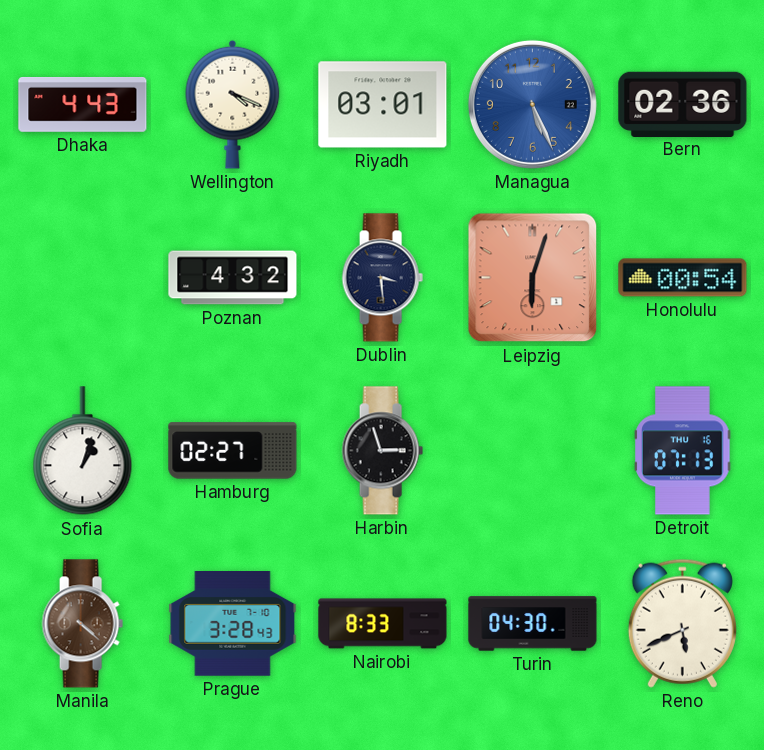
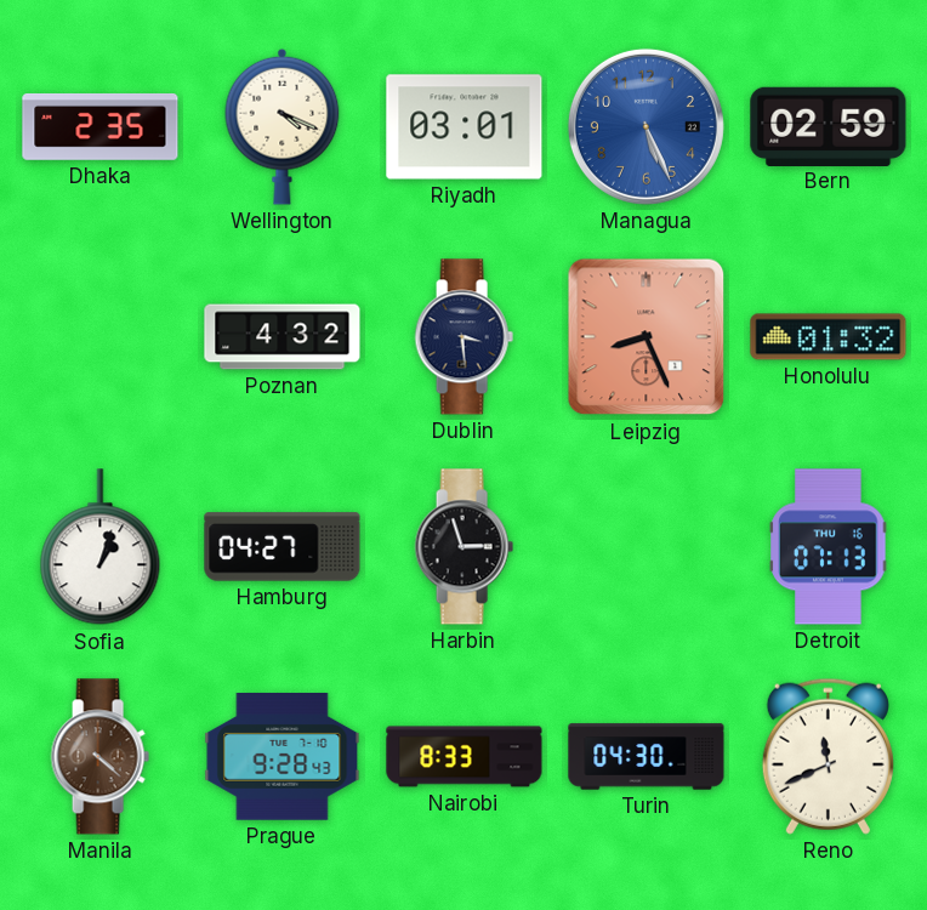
Dhaka: 4:43 -> 2:35
Bern: 02:36 -> 02:59
Leipzig: 6:03 -> 8:26
Honolulu: 00:54 -> 01:32
Hamburg: 02:27 -> 04:27
Prague: 3:28 -> 9:28
Reno: 5:41 -> 11:41
